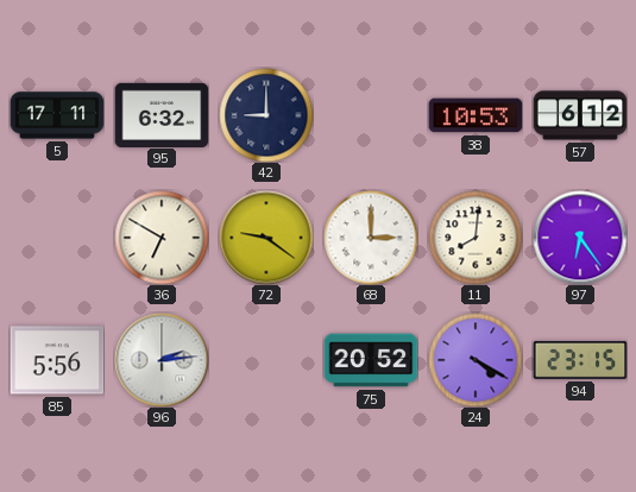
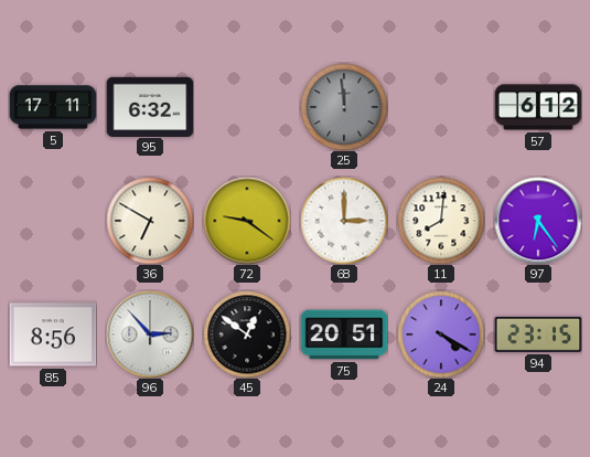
42: 9:00 -> none
25: none -> 11:59
38: 10:53 -> none
85: 5:56 -> 8:56
96: 2:14 -> 2:53
45: none -> 12:51
75: 20:52 -> 20:51
